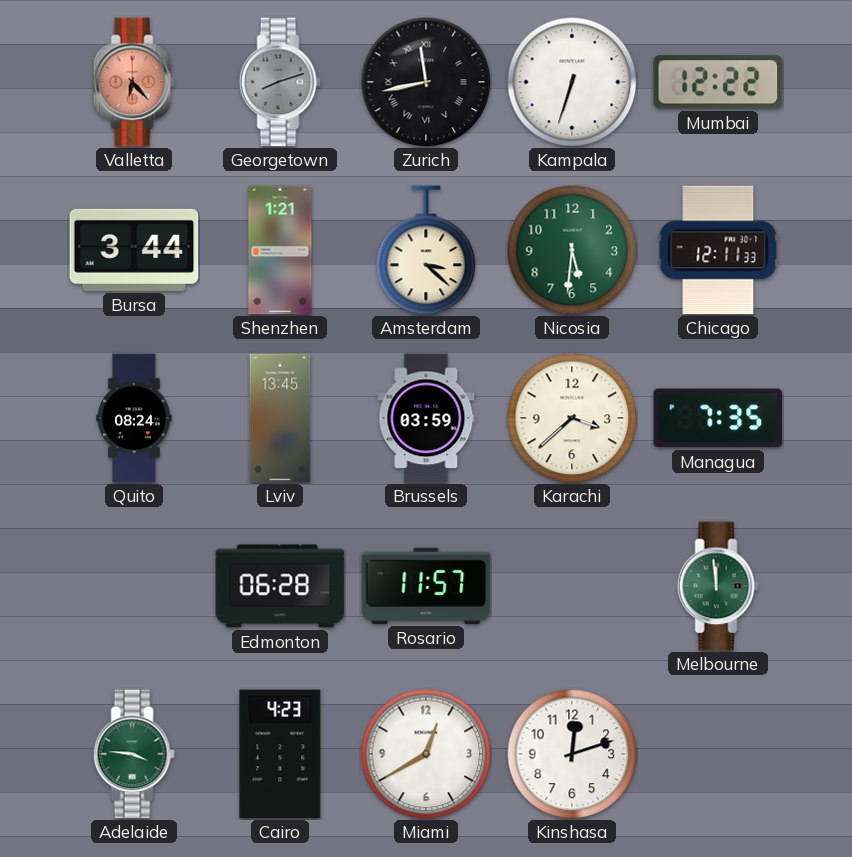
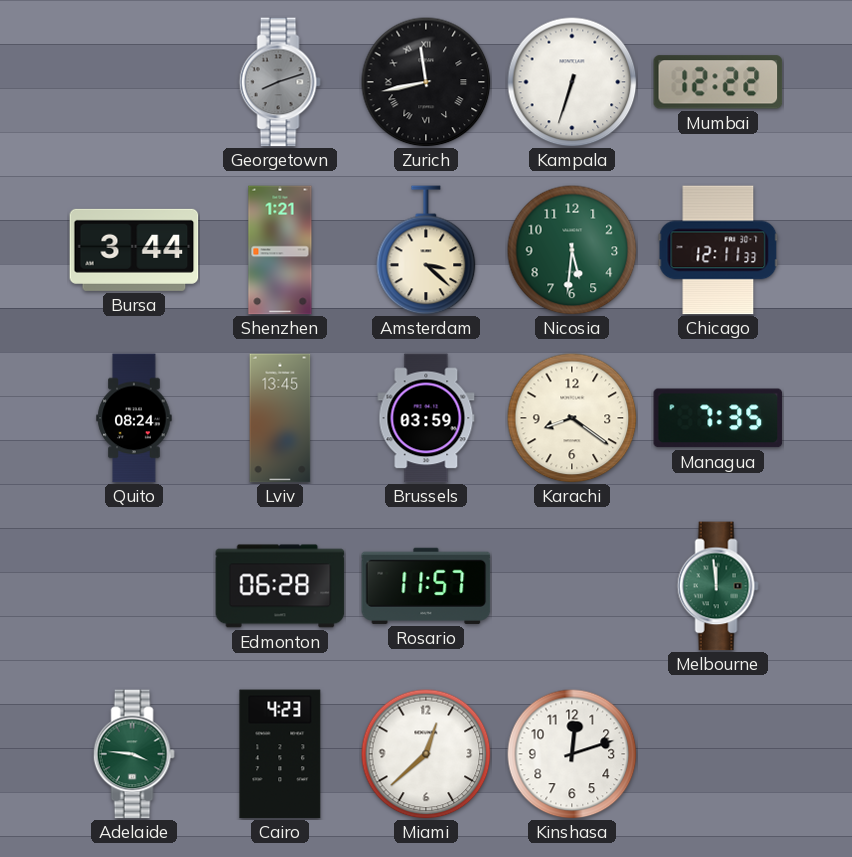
Valletta: 6:23 -> none
Karachi: 3:38 -> 8:21
Miami: 12:40 -> 12:38
